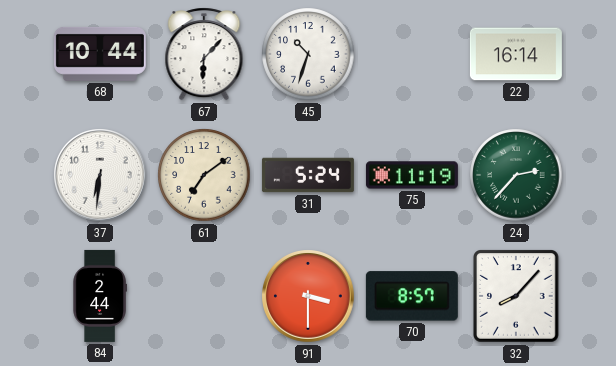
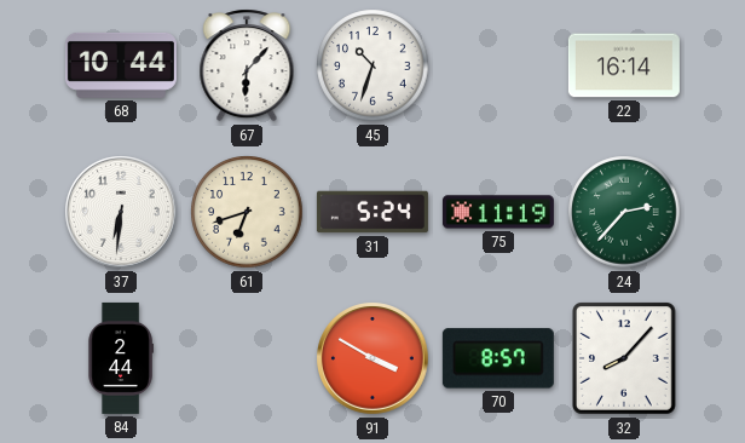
61: 7:09 -> 6:42
91: 3:30 -> 3:50
